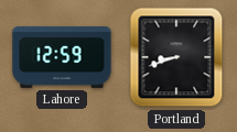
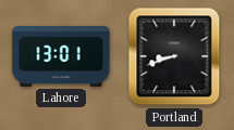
Lahore: 12:59 -> 13:01
